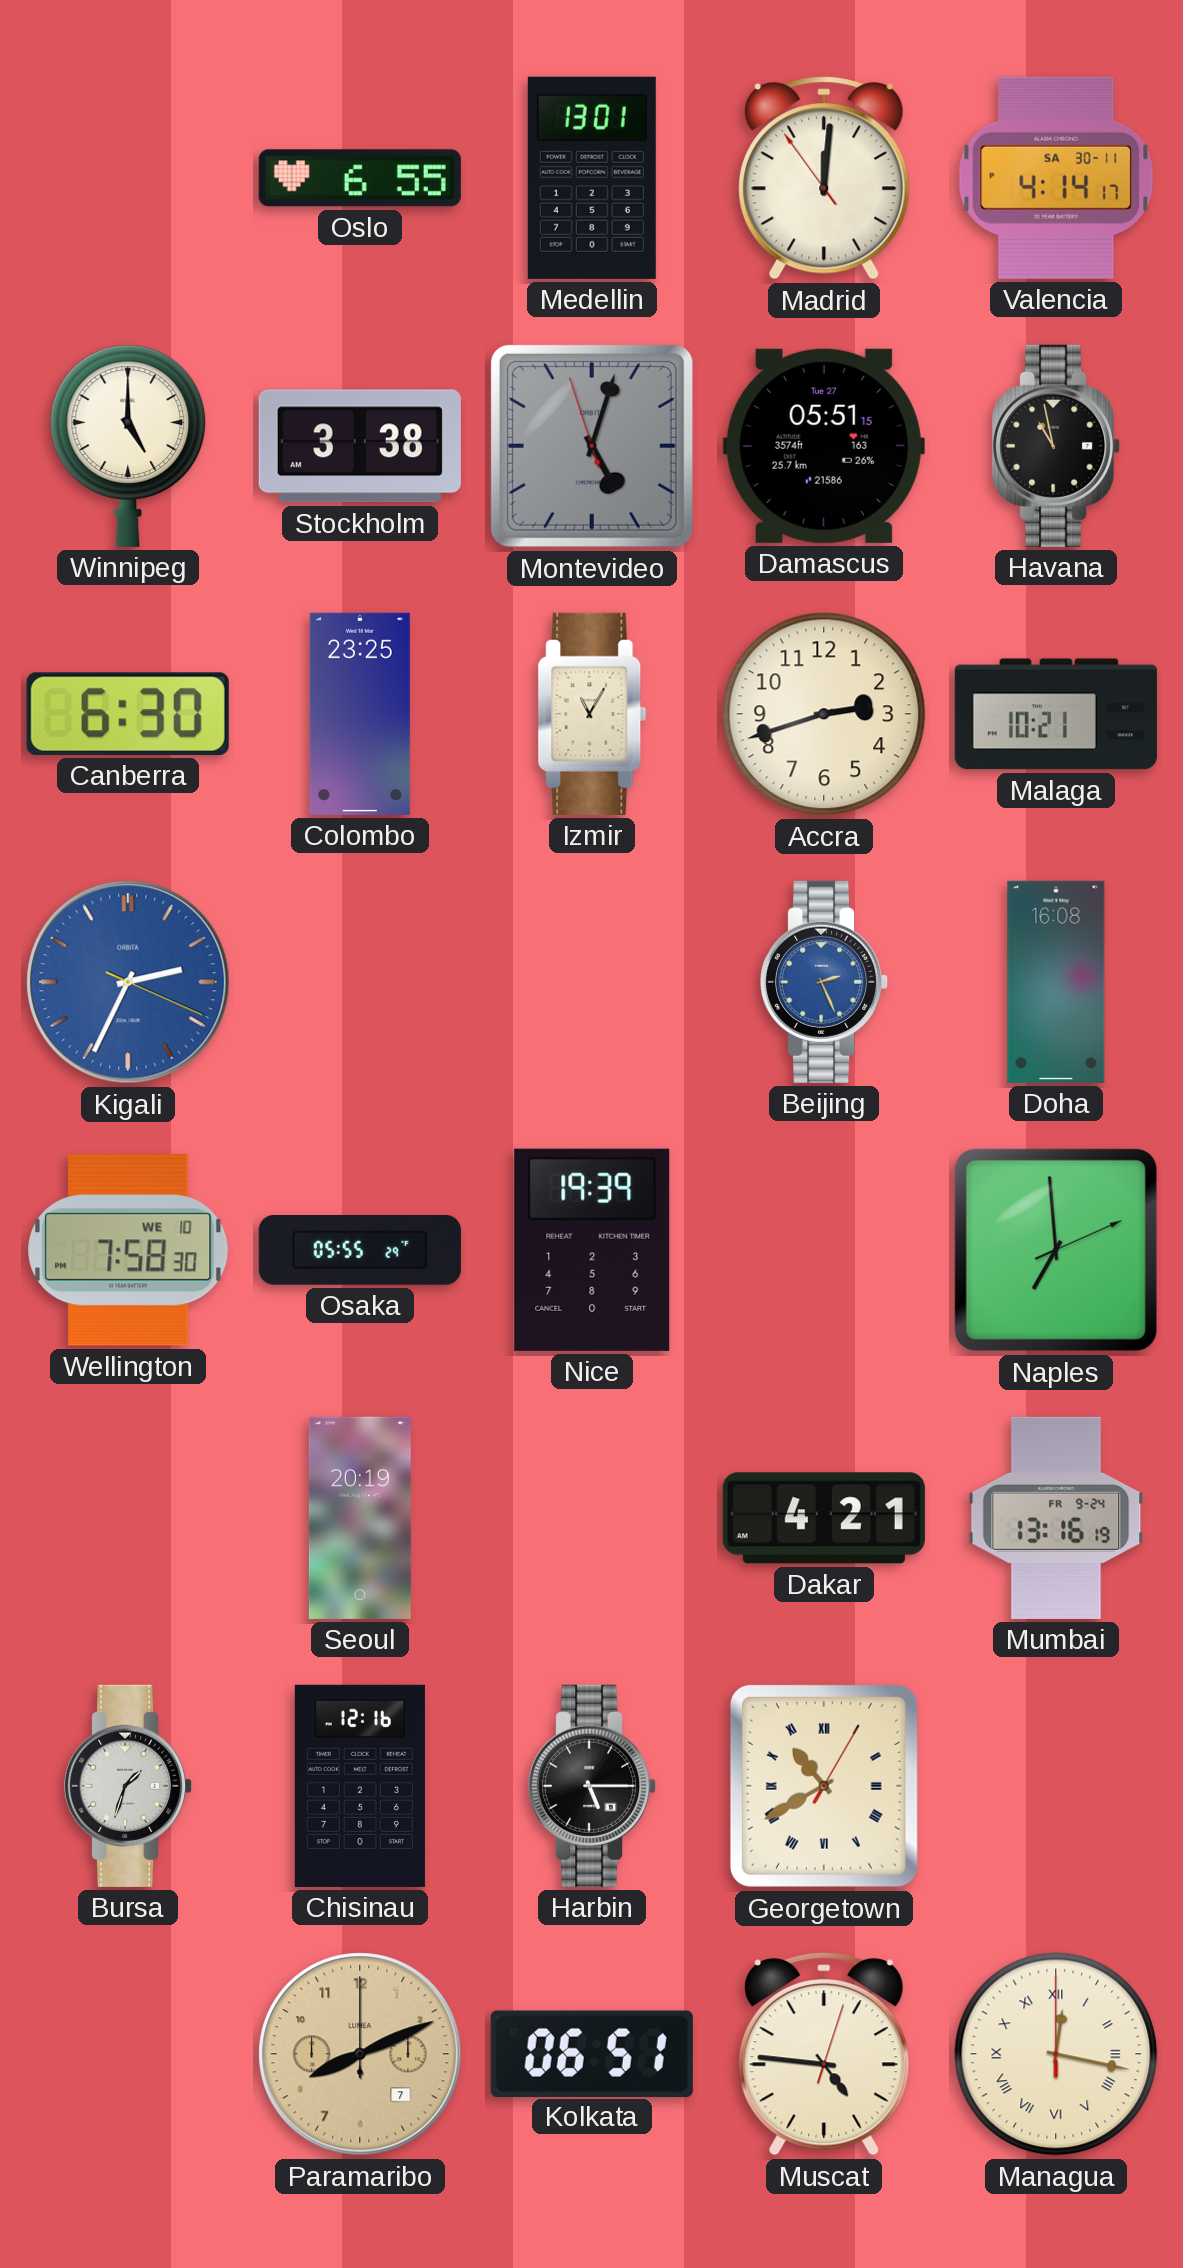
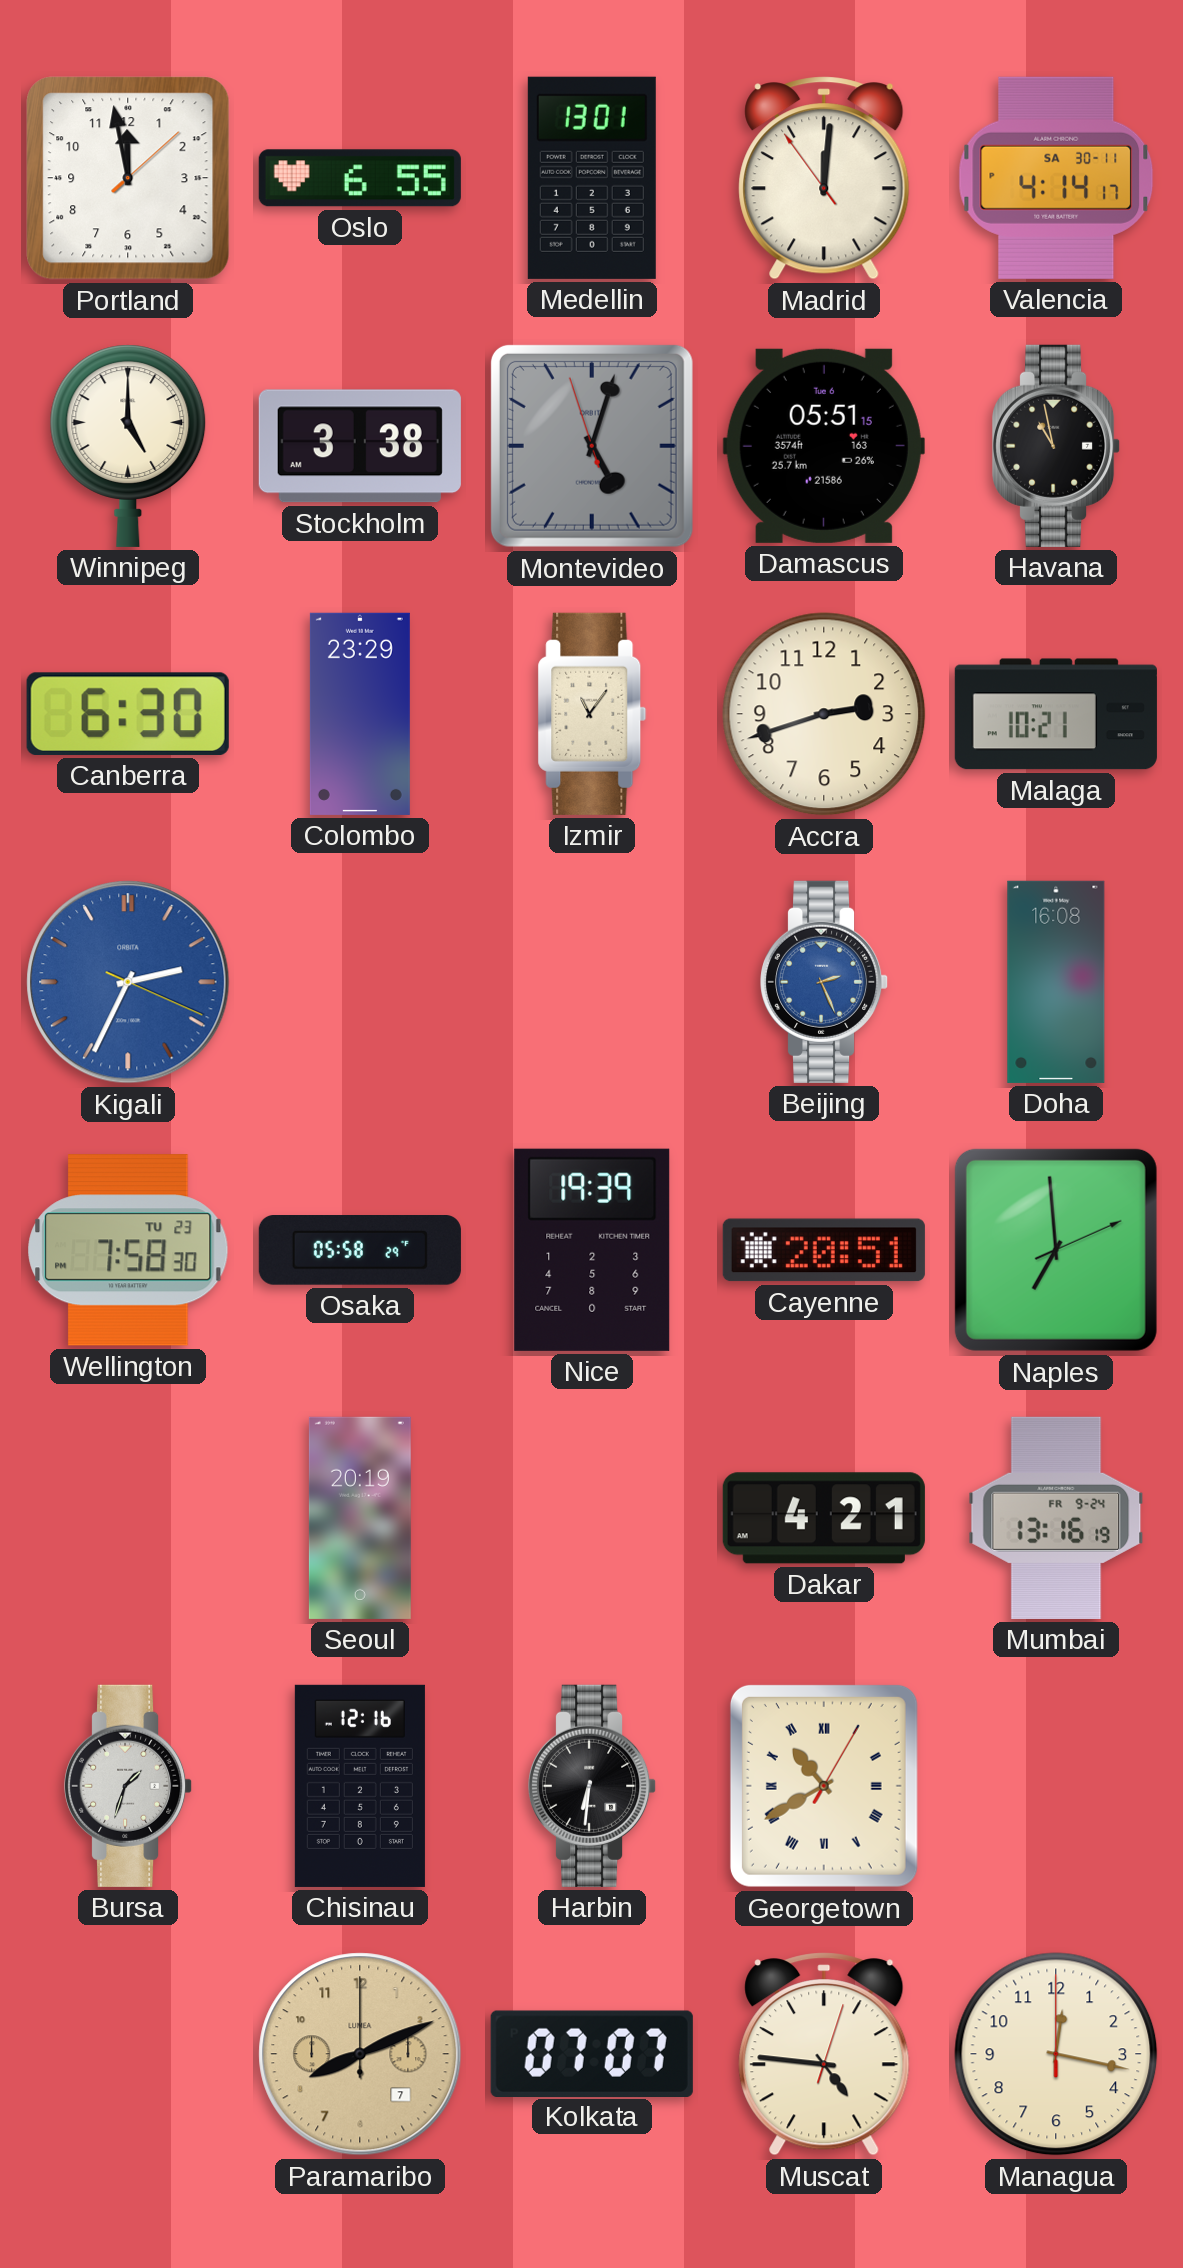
Portland: none -> 11:58
Damascus date: Tue 27 -> Tue 6
Colombo: 23:25 -> 23:29
Izmir: 11:05 -> 11:06
Wellington date: WE 10 -> TU 23
Osaka: 05:55 -> 05:58
Cayenne: none -> 20:51
Harbin: 5:15 -> 6:31
Kolkata: 06:51 -> 07:07
Managua numerals: Roman -> Arabic
